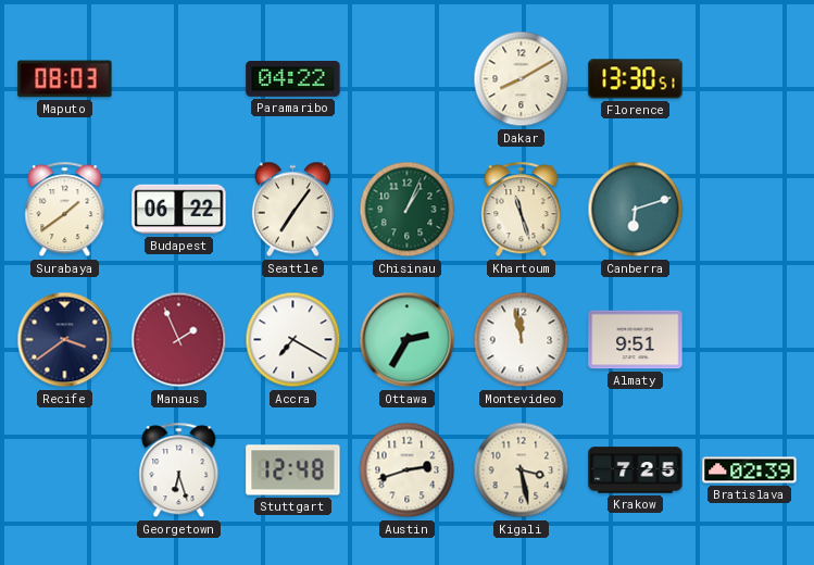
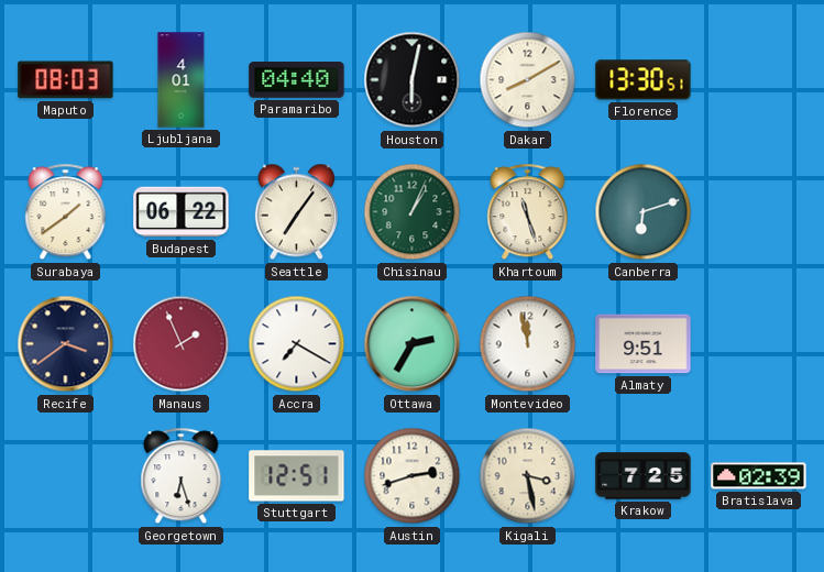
Ljubljana: none -> 4:01
Paramaribo: 04:22 -> 04:40
Houston: none -> 6:02
Stuttgart: 12:48 -> 12:51
